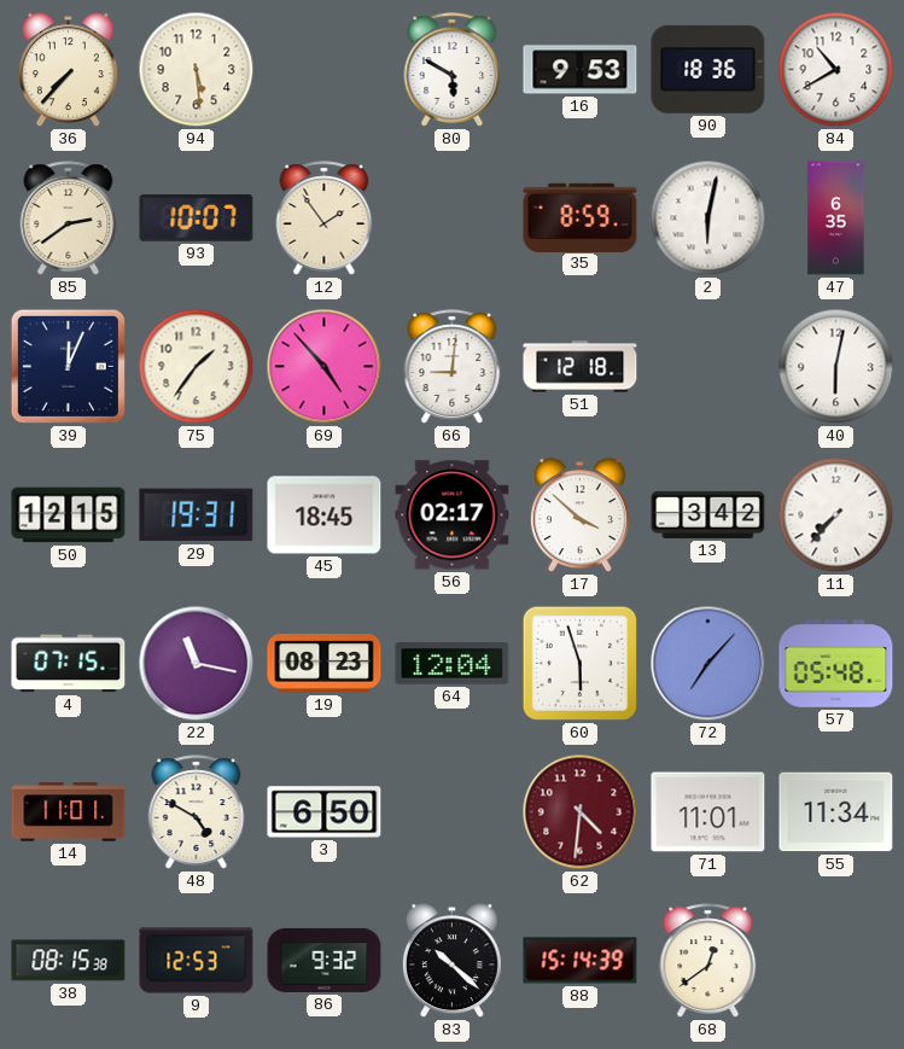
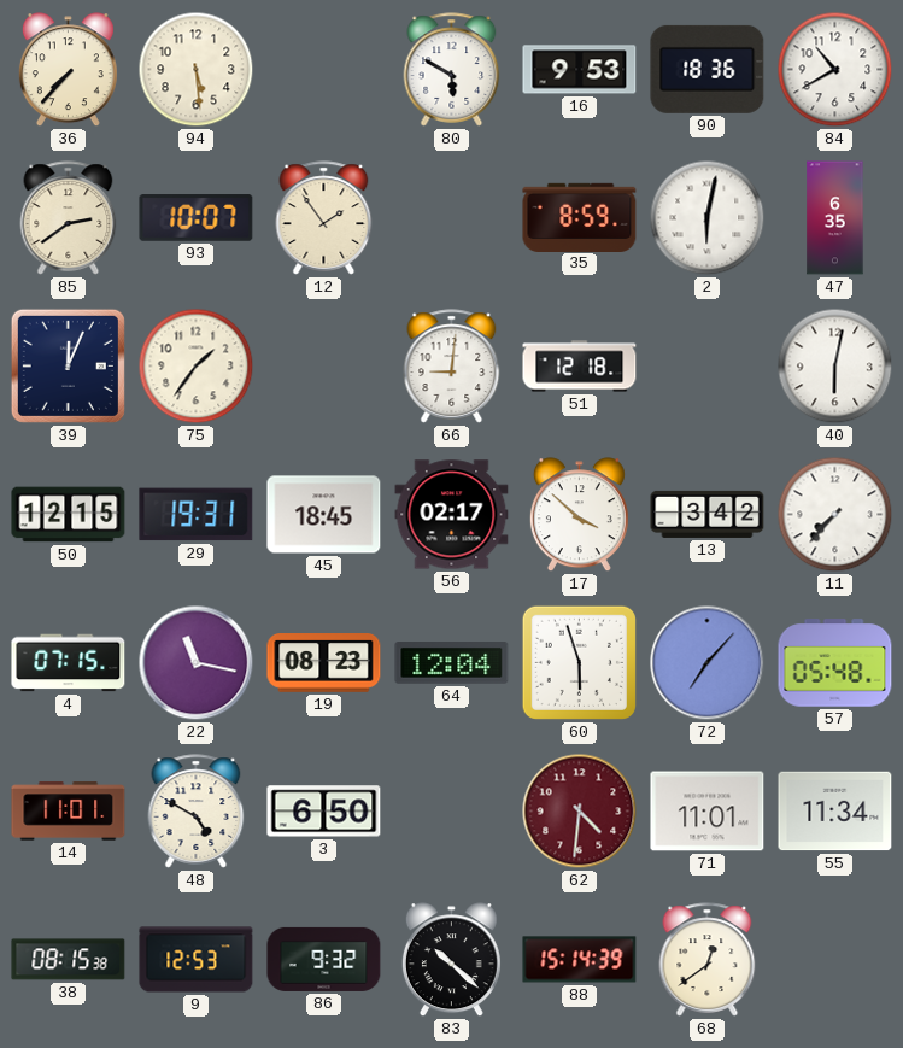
69: 4:53 -> none
